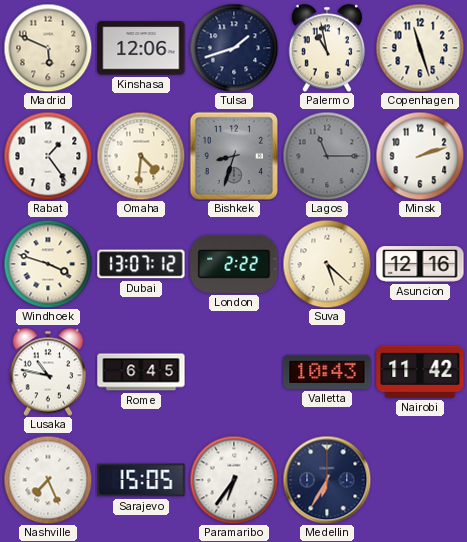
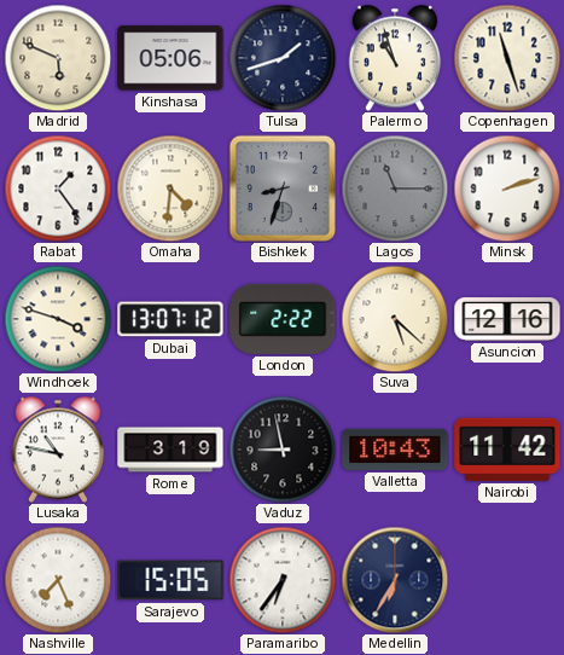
Kinshasa: 12:06 -> 05:06
Palermo: 10:58 -> 10:57
Rome: 6:45 -> 3:19
Vaduz: none -> 8:58
